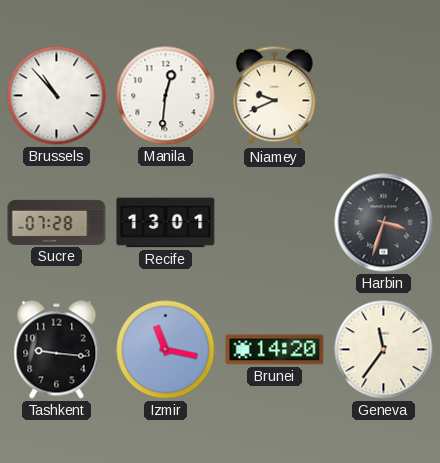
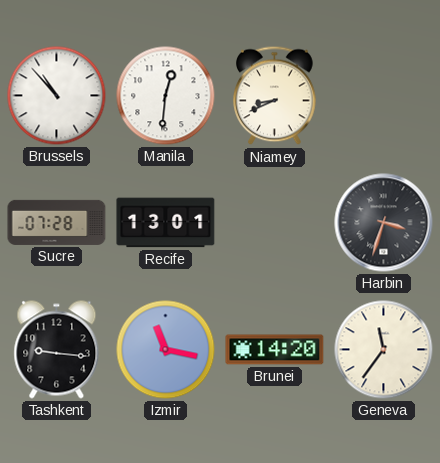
Niamey: 9:41 -> 8:41
